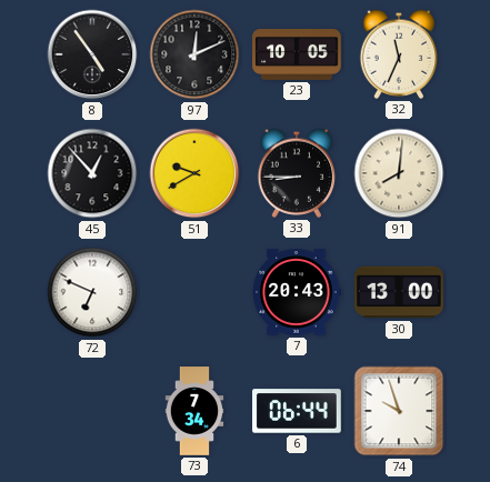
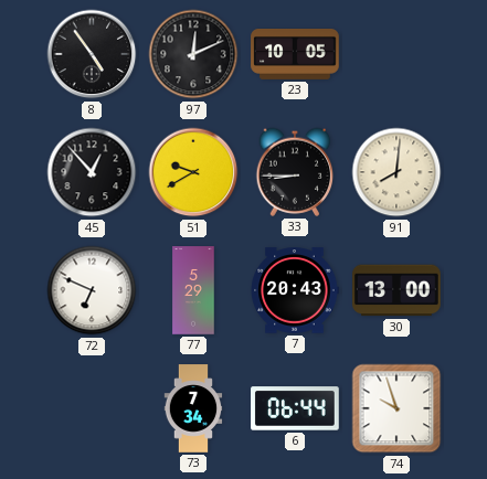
32: 11:34 -> none
77: none -> 5:29
